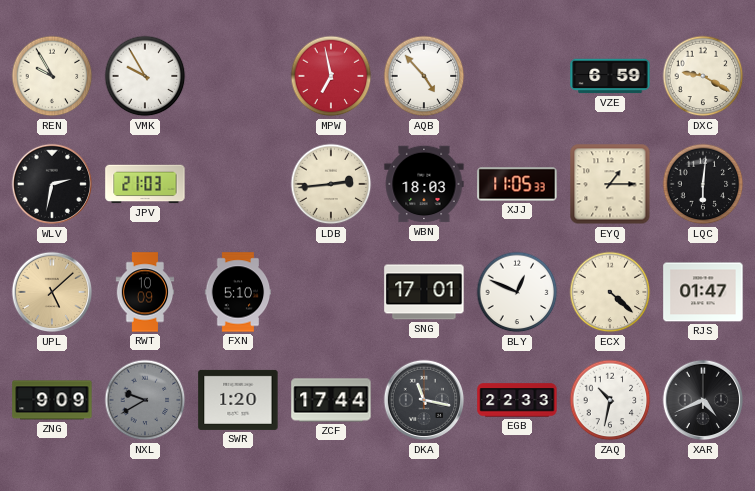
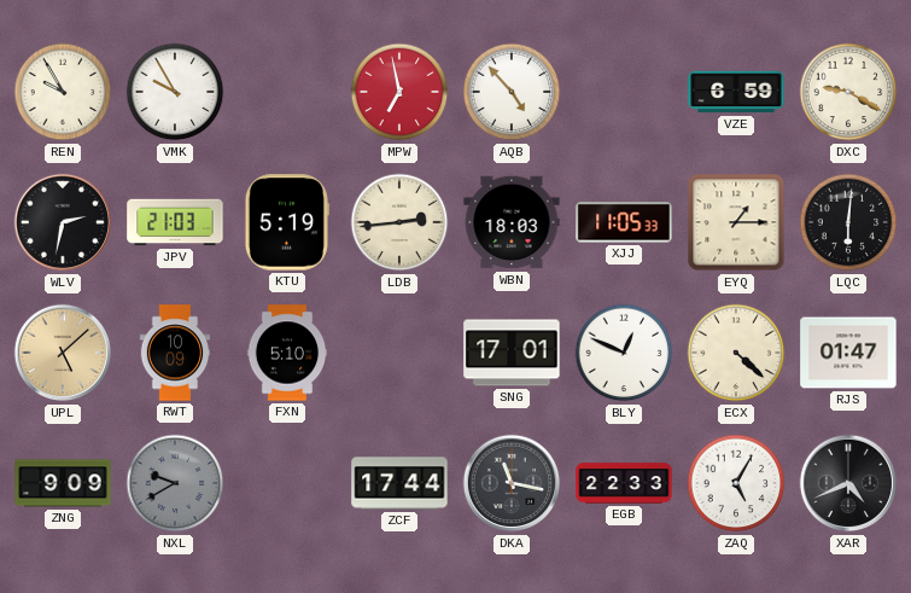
KTU: none -> 5:19
SWR: 1:20 -> none
ZAQ: 10:32 -> 5:05
